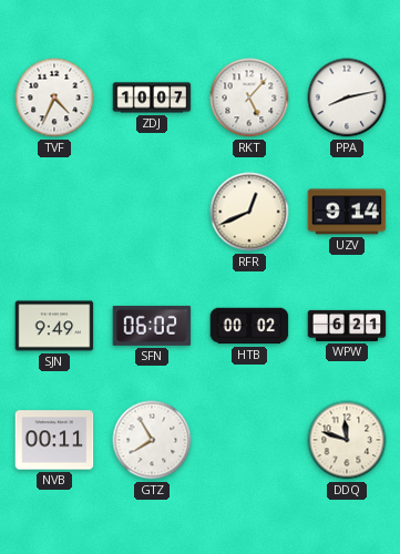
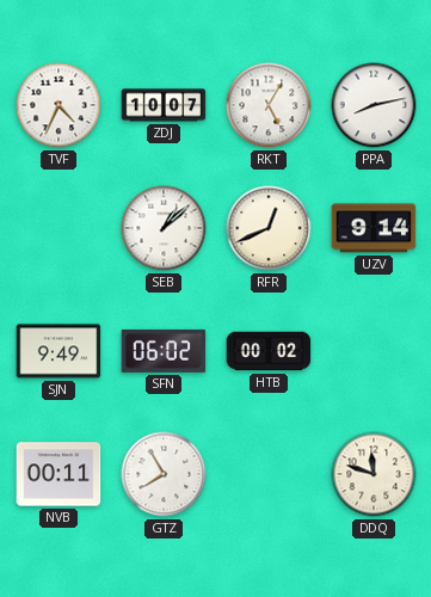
RKT: 5:07 -> 5:05
SEB: none -> 1:08
WPW: 6:21 -> none
